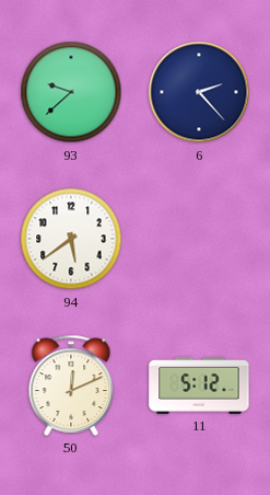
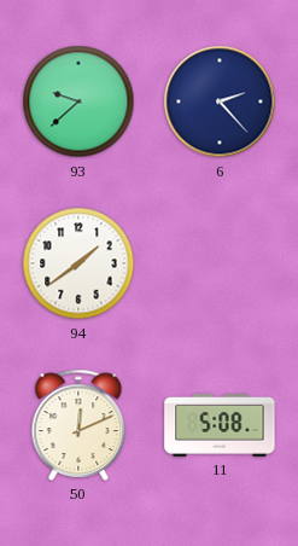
94: 5:39 -> 1:39
11: 5:12 -> 5:08
